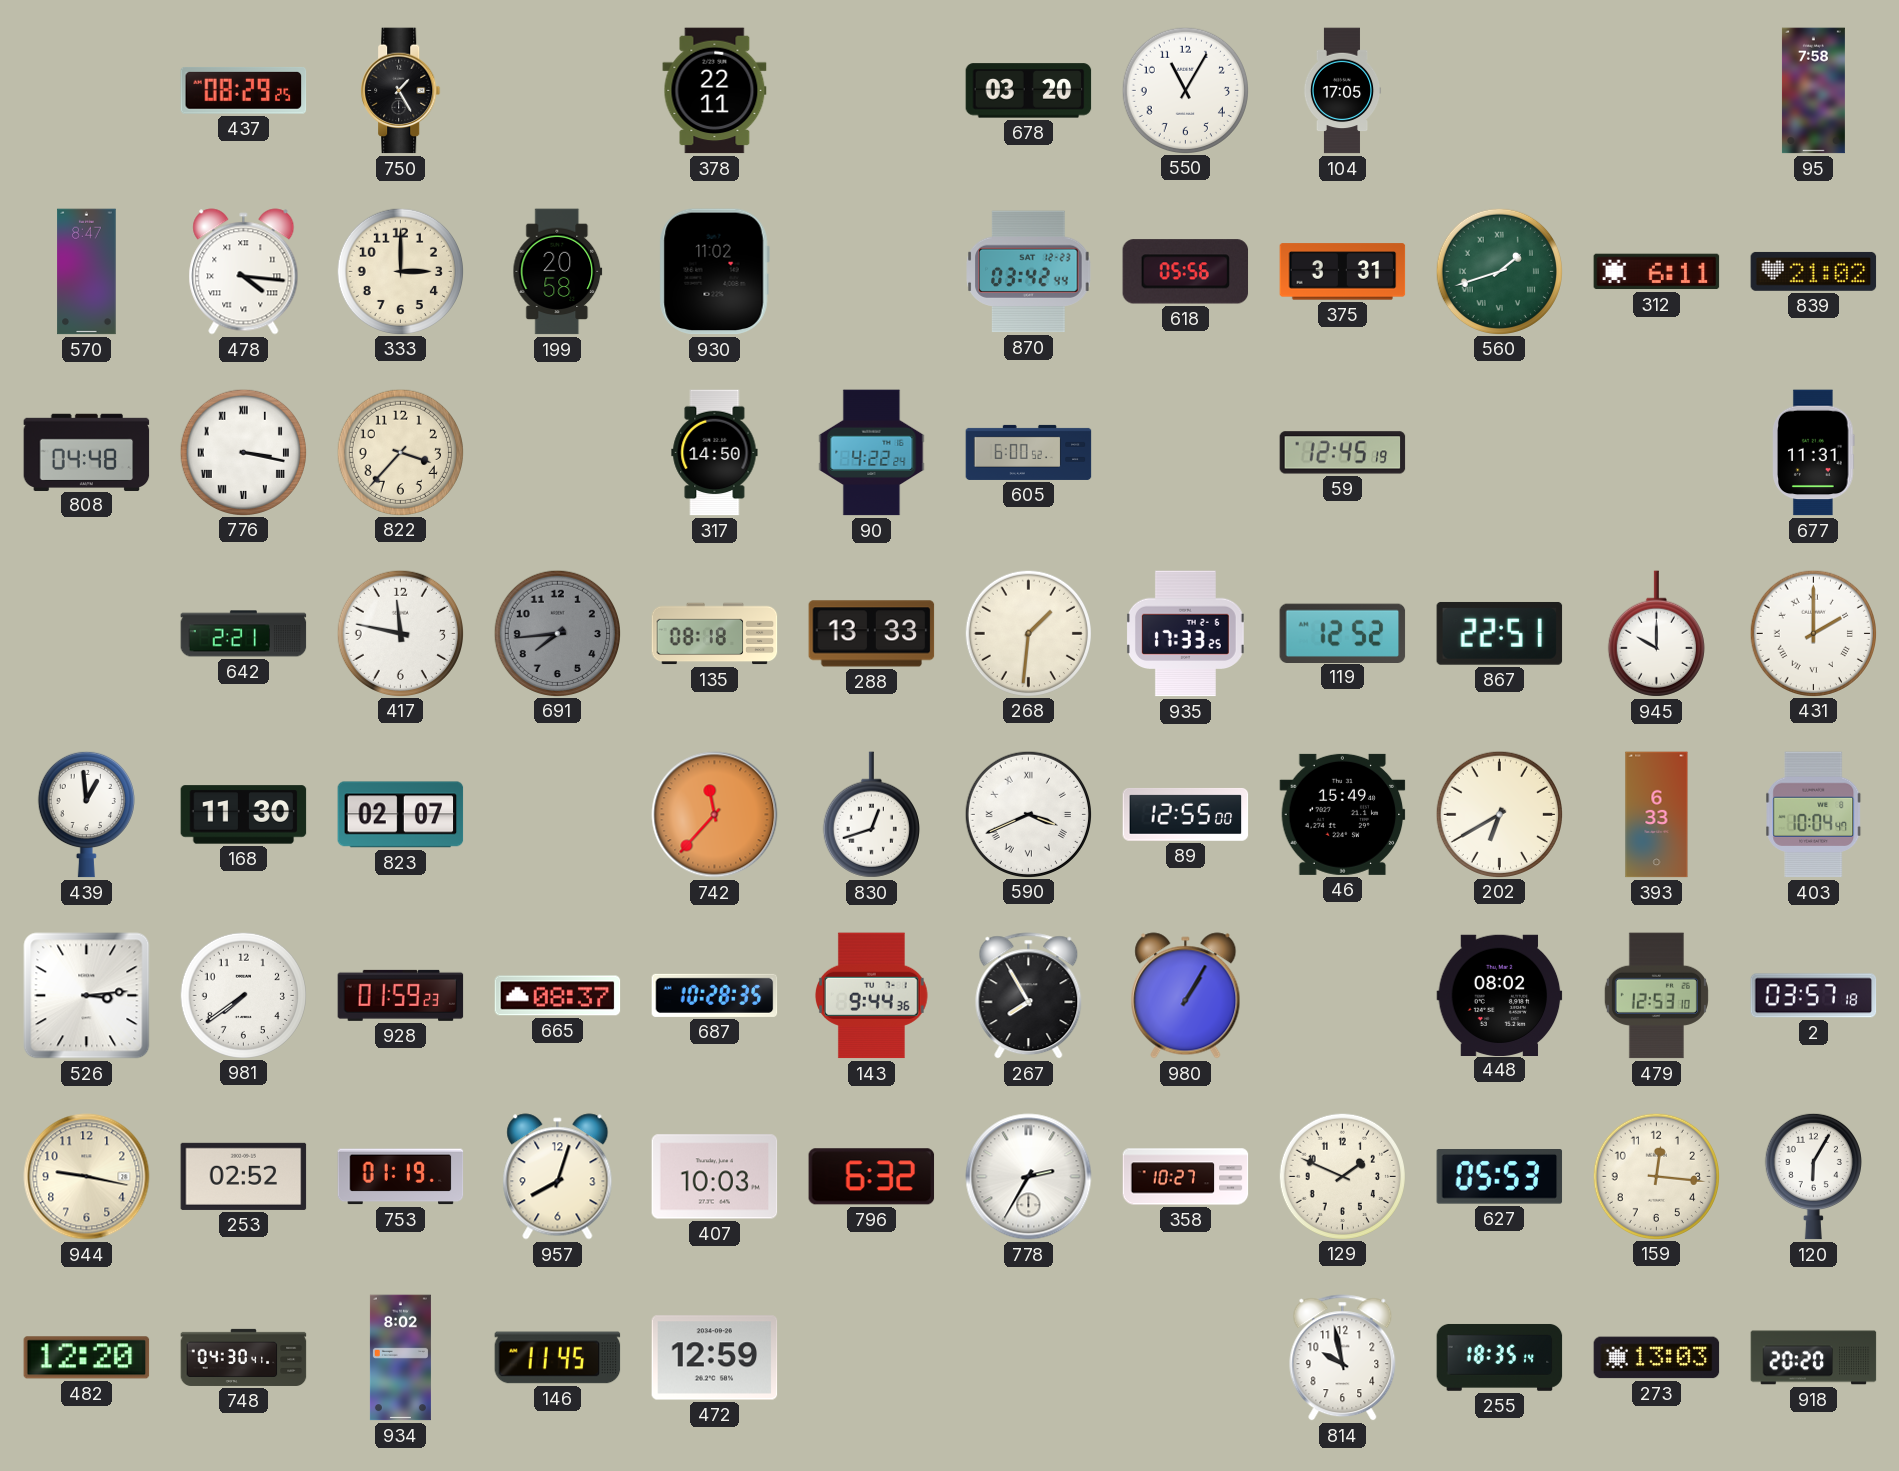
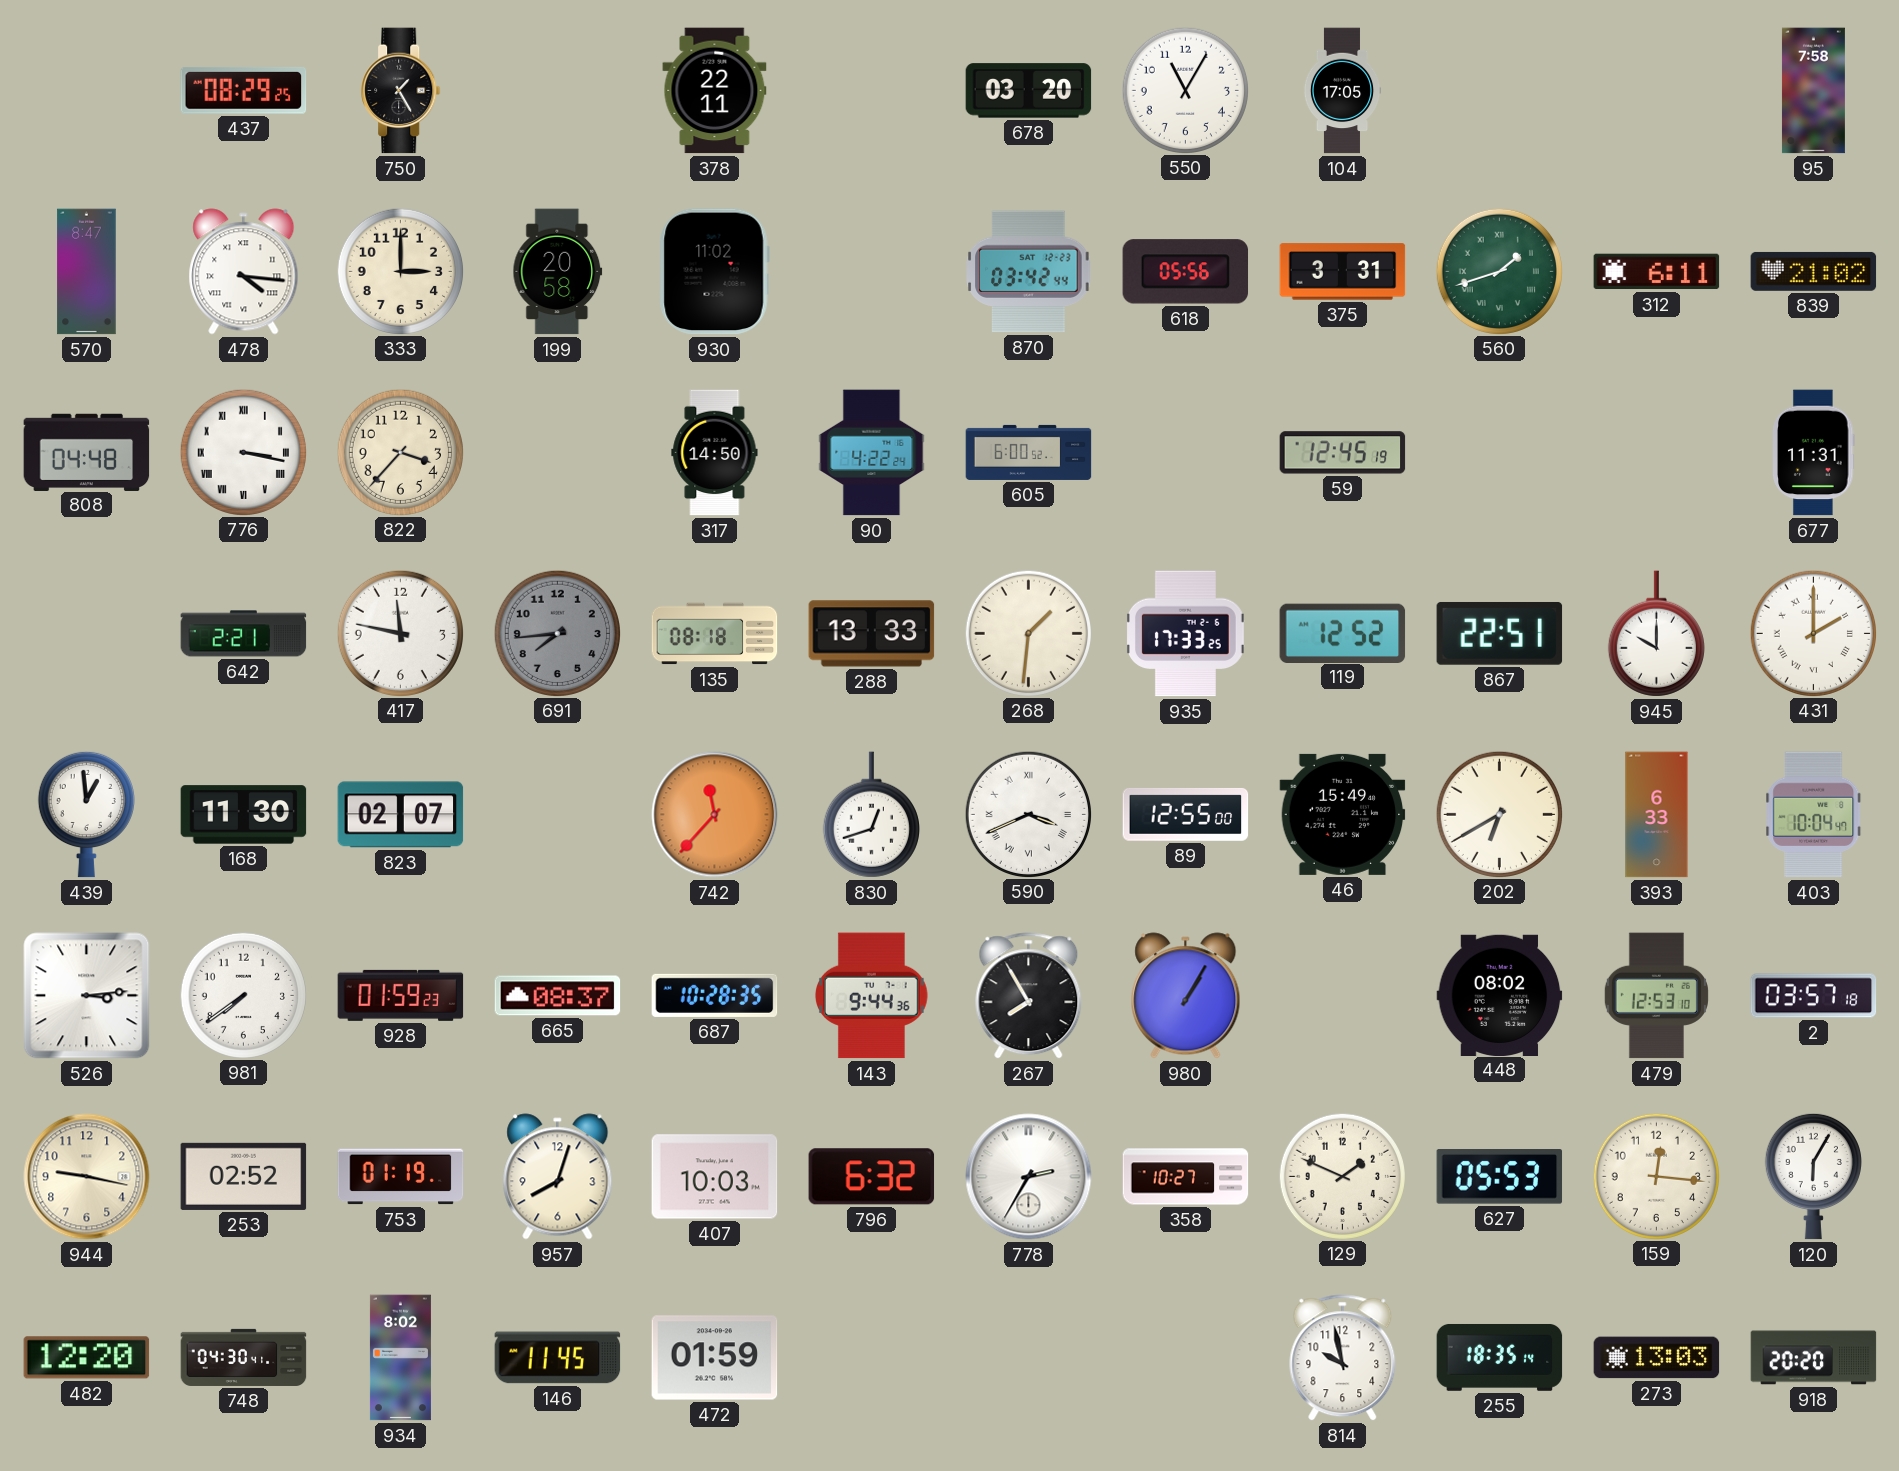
472: 12:59 -> 01:59
